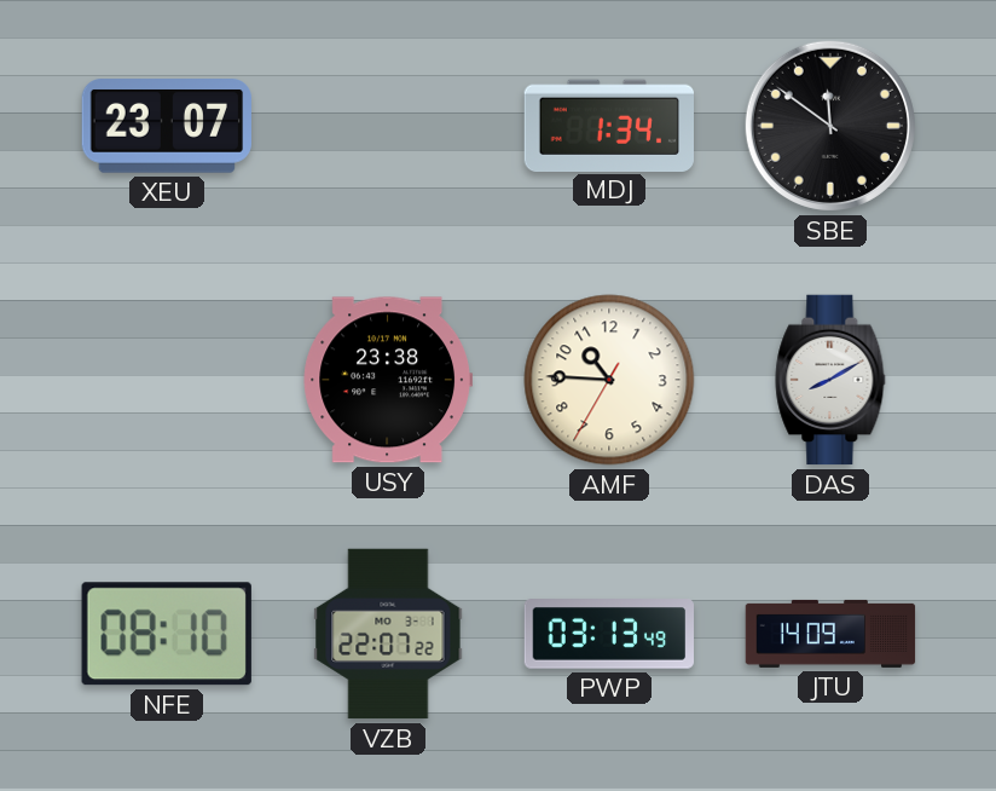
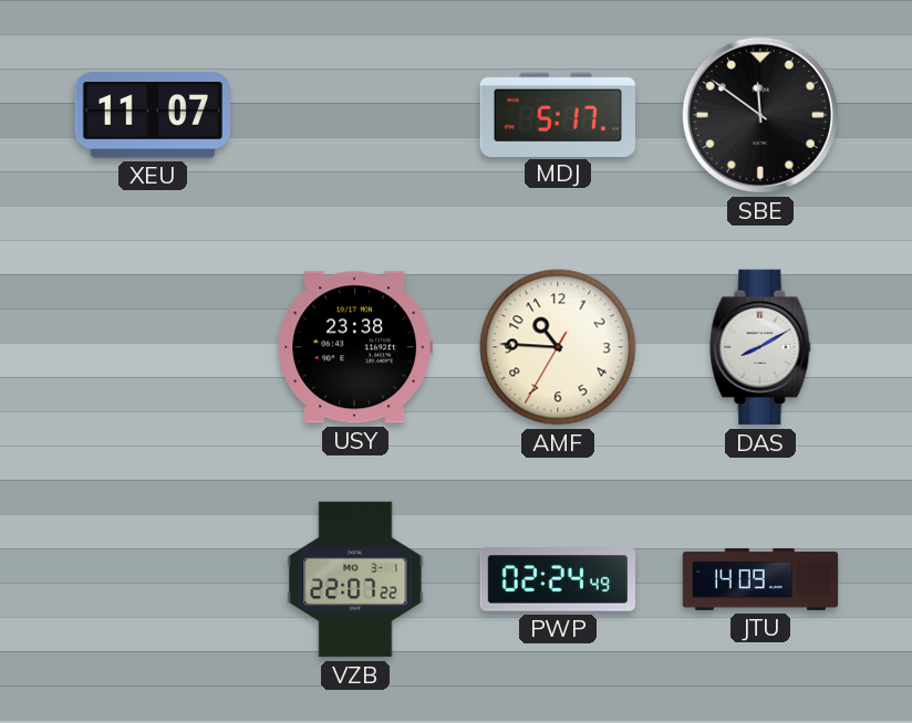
XEU: 23:07 -> 11:07
MDJ: 1:34 -> 5:17
NFE: 08:10 -> none
PWP: 03:13 -> 02:24
